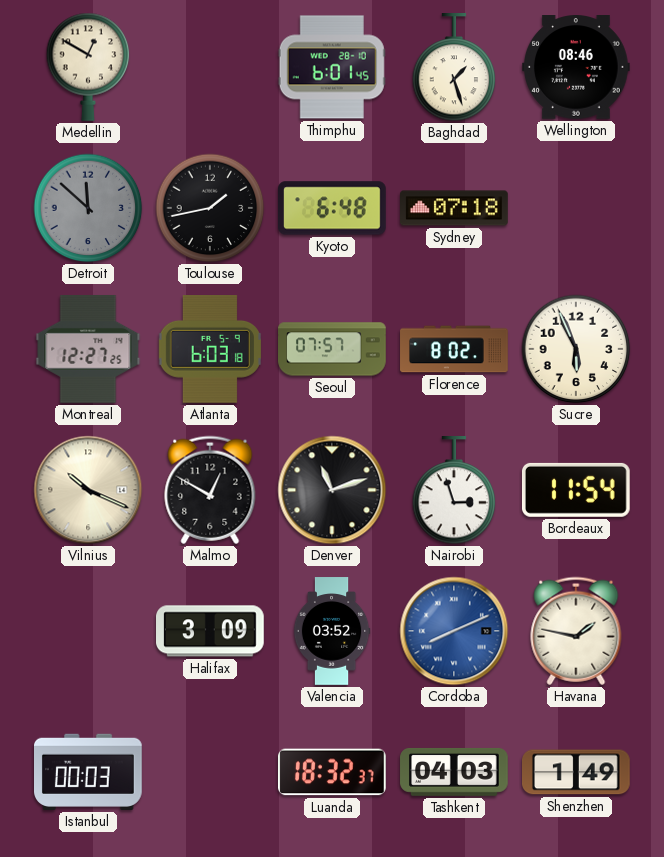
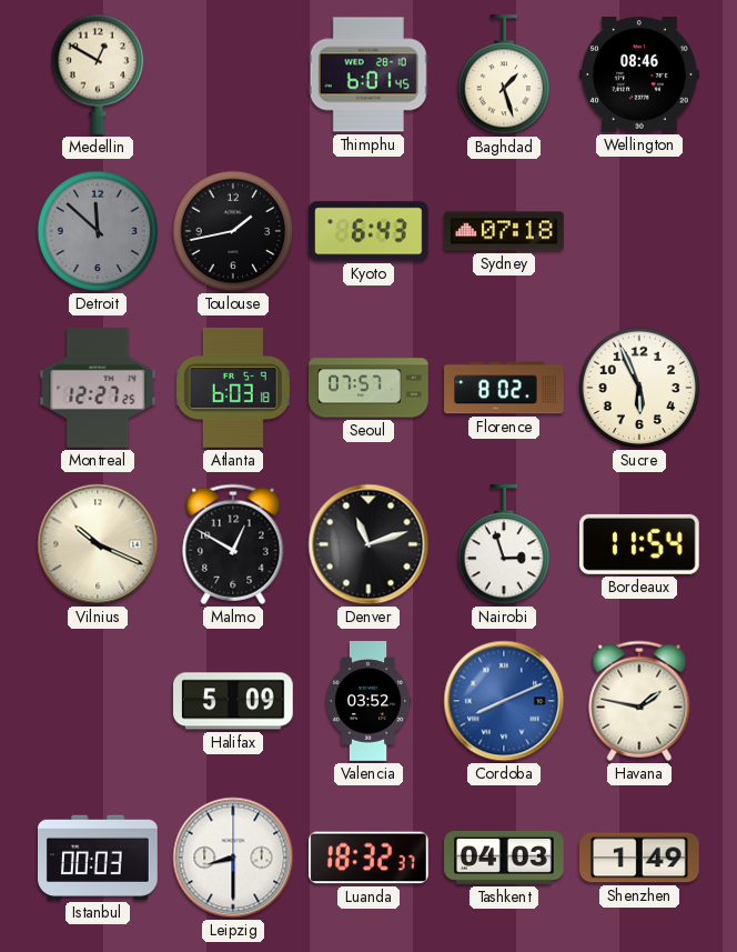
Kyoto: 6:48 -> 6:43
Halifax: 3:09 -> 5:09
Leipzig: none -> 8:30
